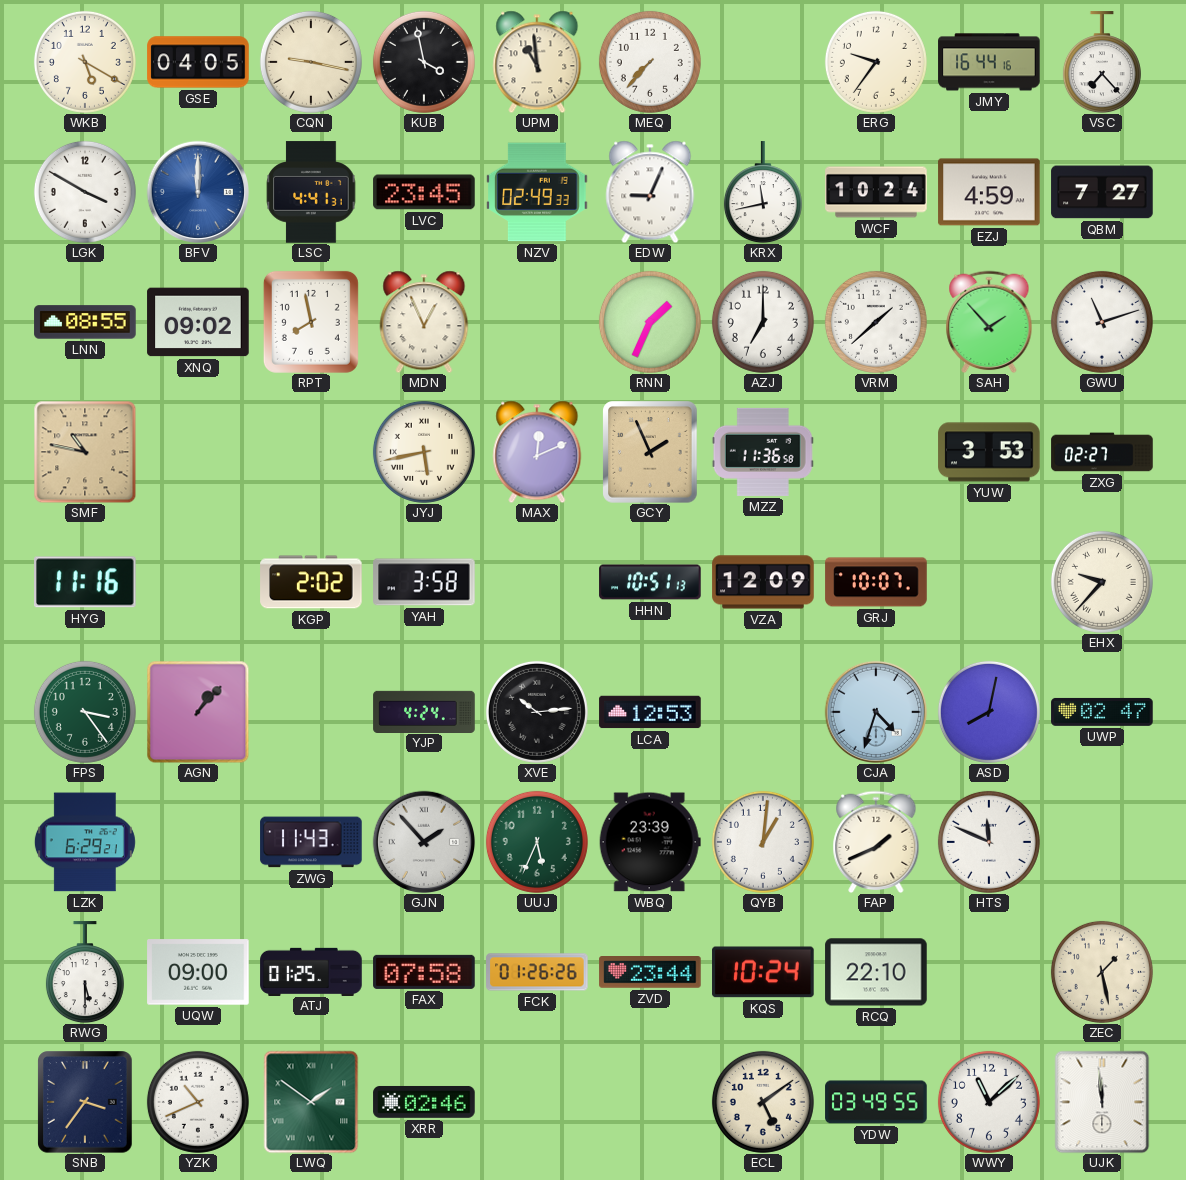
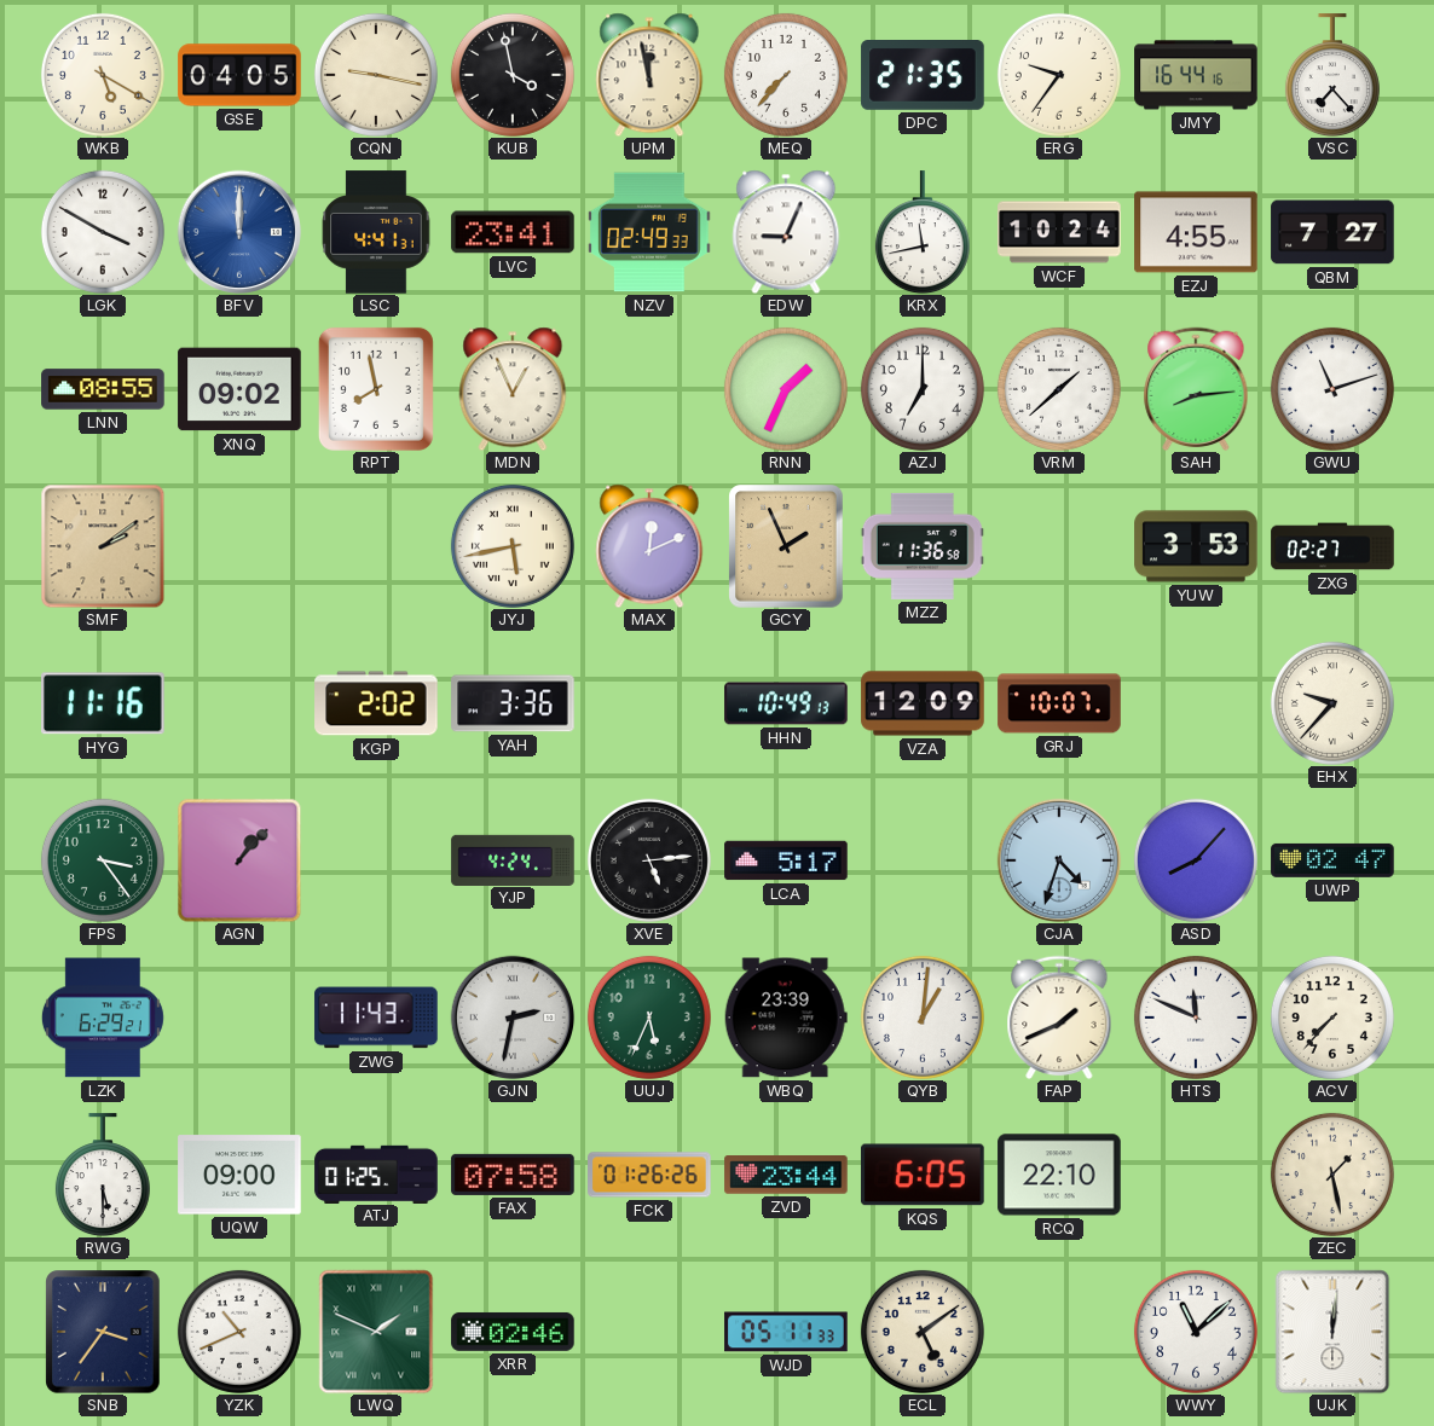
UPM: 10:59 -> 11:58
DPC: none -> 21:35
LVC: 23:45 -> 23:41
EZJ: 4:59 -> 4:55
SAH: 1:53 -> 8:14
SMF: 10:47 -> 2:09
YAH: 3:58 -> 3:36
HHN: 10:51 -> 10:49
XVE: 10:14 -> 5:14
LCA: 12:53 -> 5:17
ASD: 8:02 -> 8:07
GJN: 1:53 -> 2:32
ACV: none -> 7:37
KQS: 10:24 -> 6:05
LWQ: 1:51 -> 1:49
WJD: none -> 05:11
YDW: 03:49 -> none
UJK: 11:59 -> 12:01
